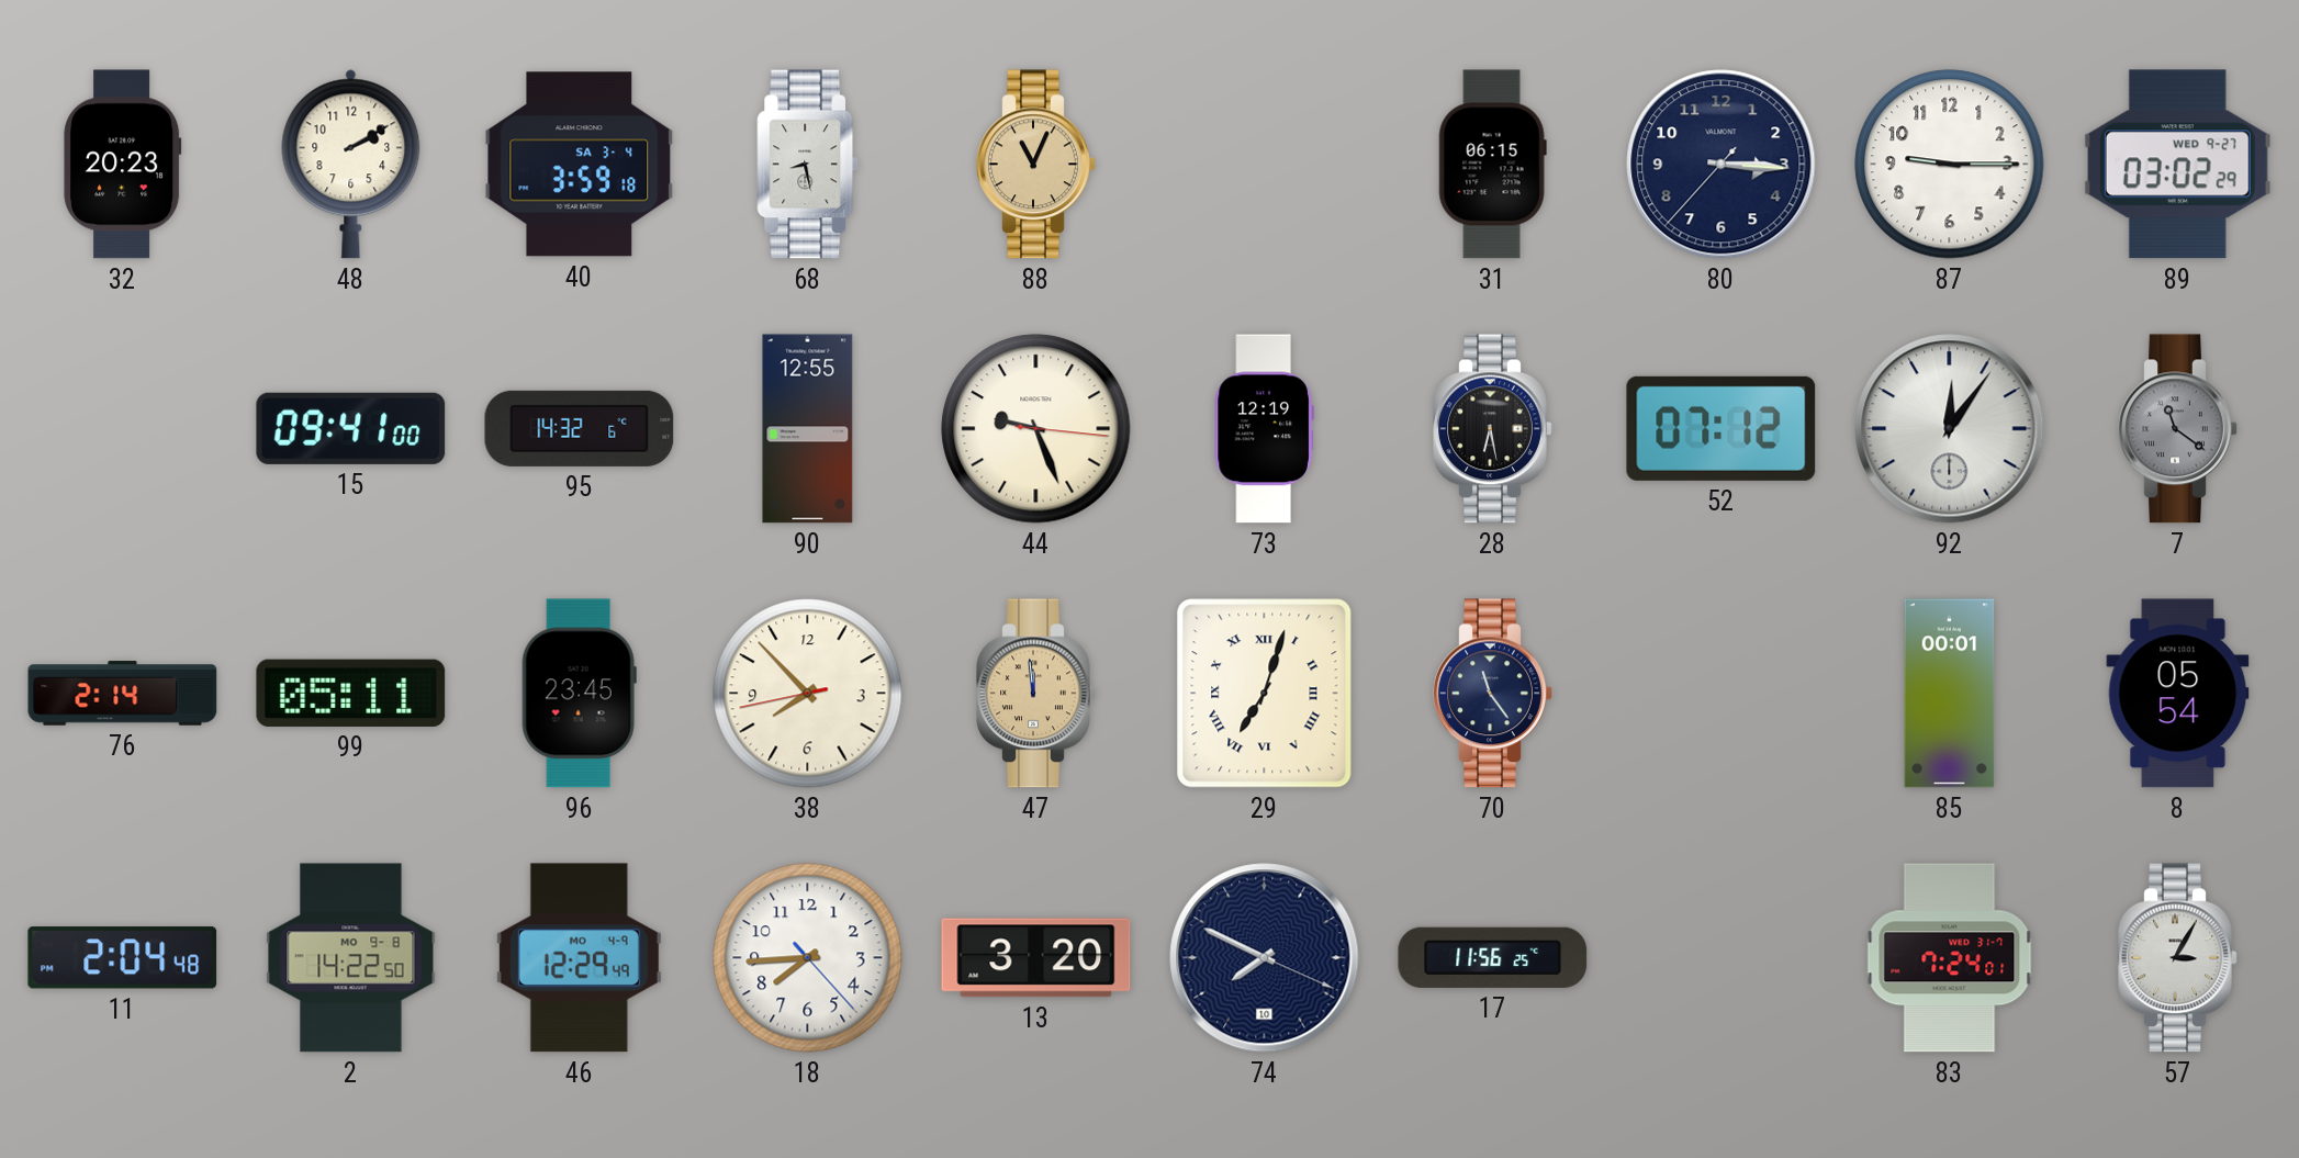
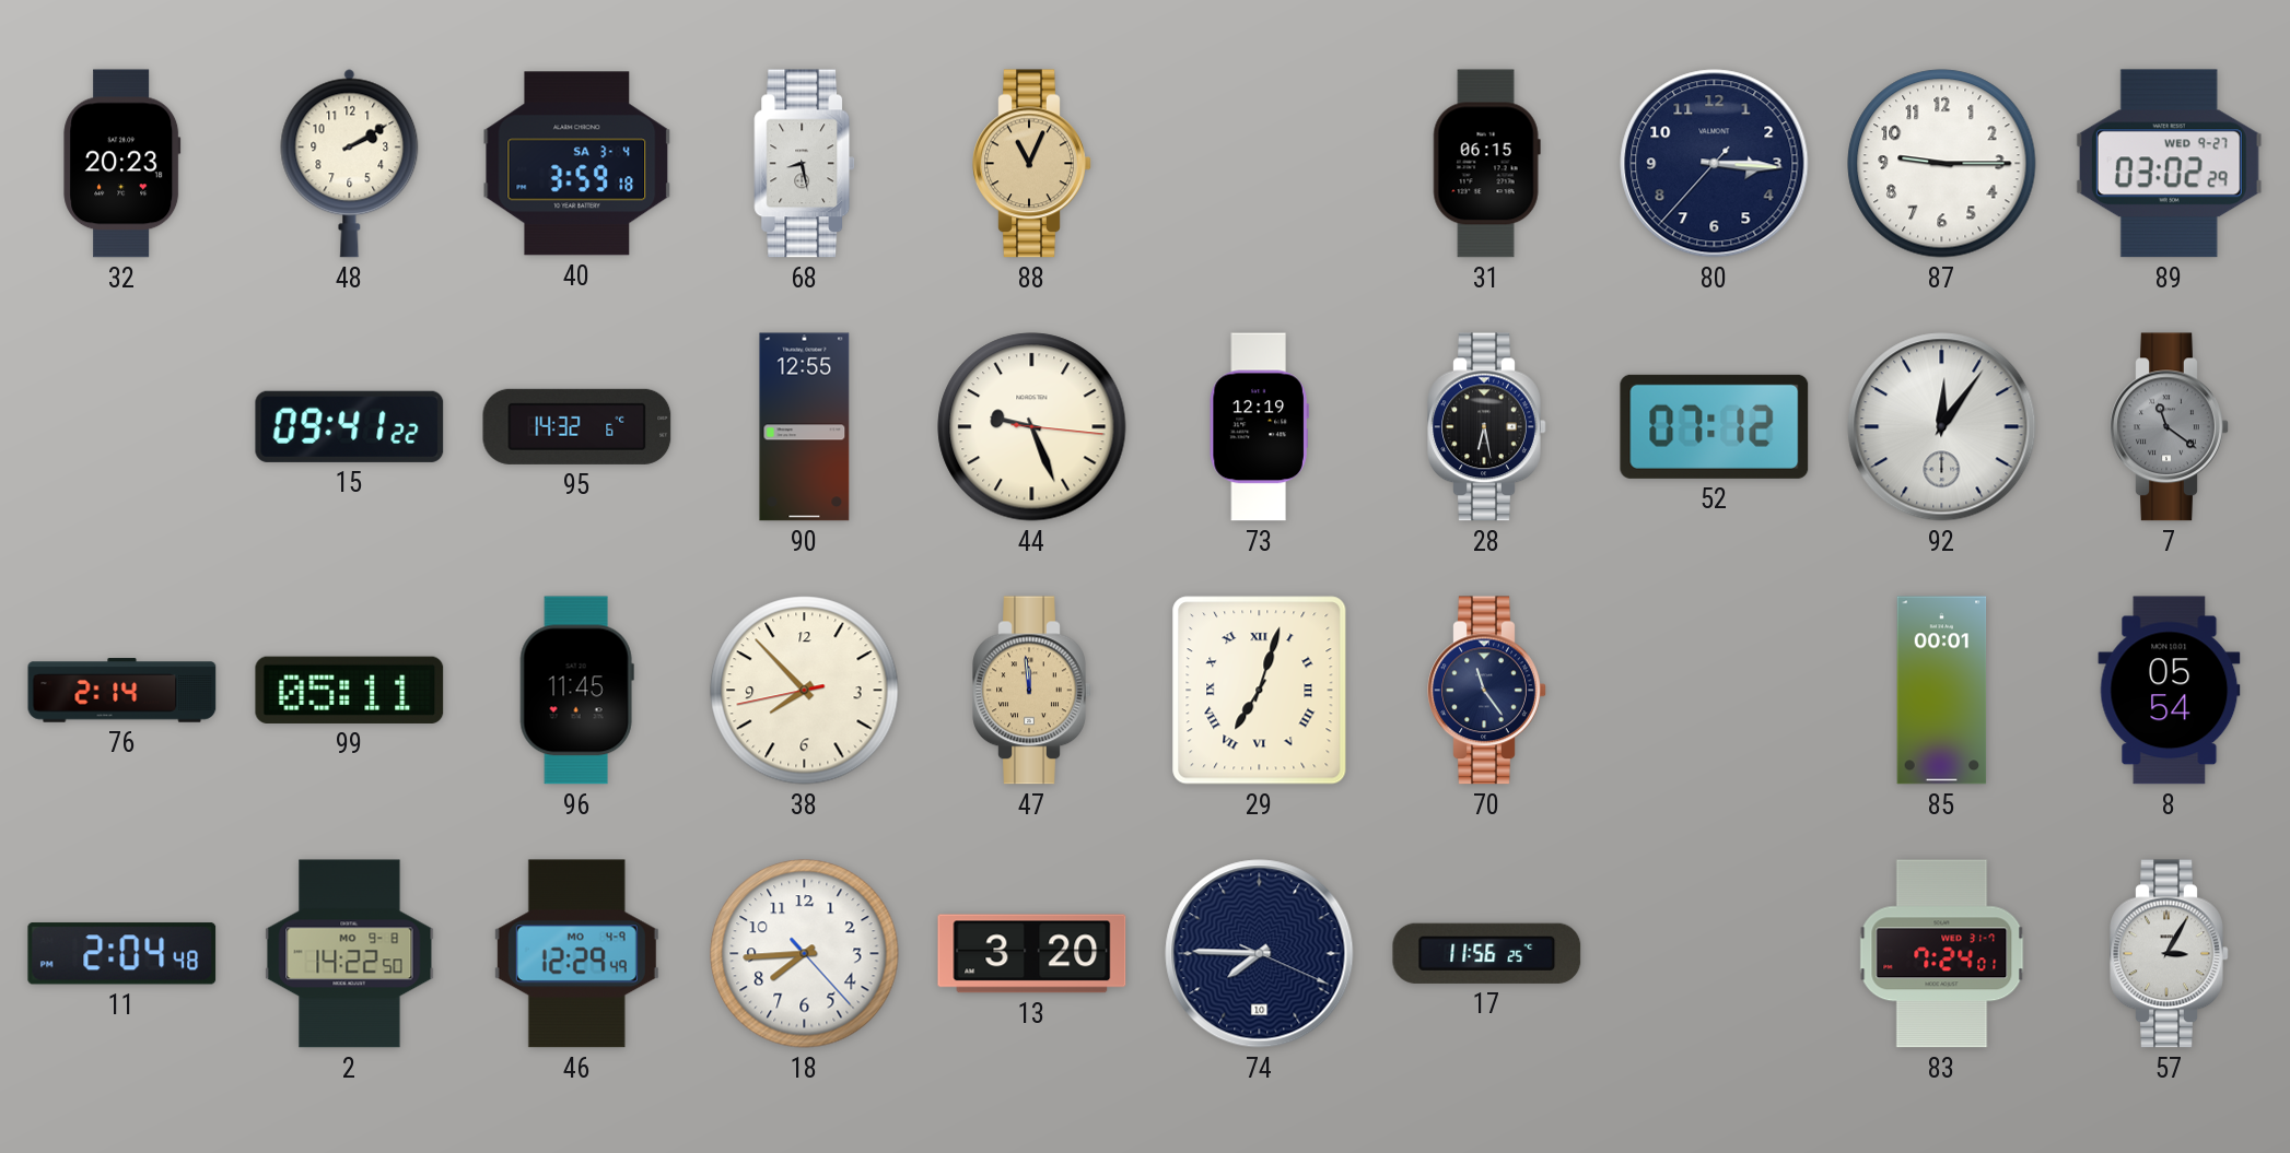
15: 09:41:00 -> 09:41:22
96: 23:45 -> 11:45
74: 7:49 -> 7:45
